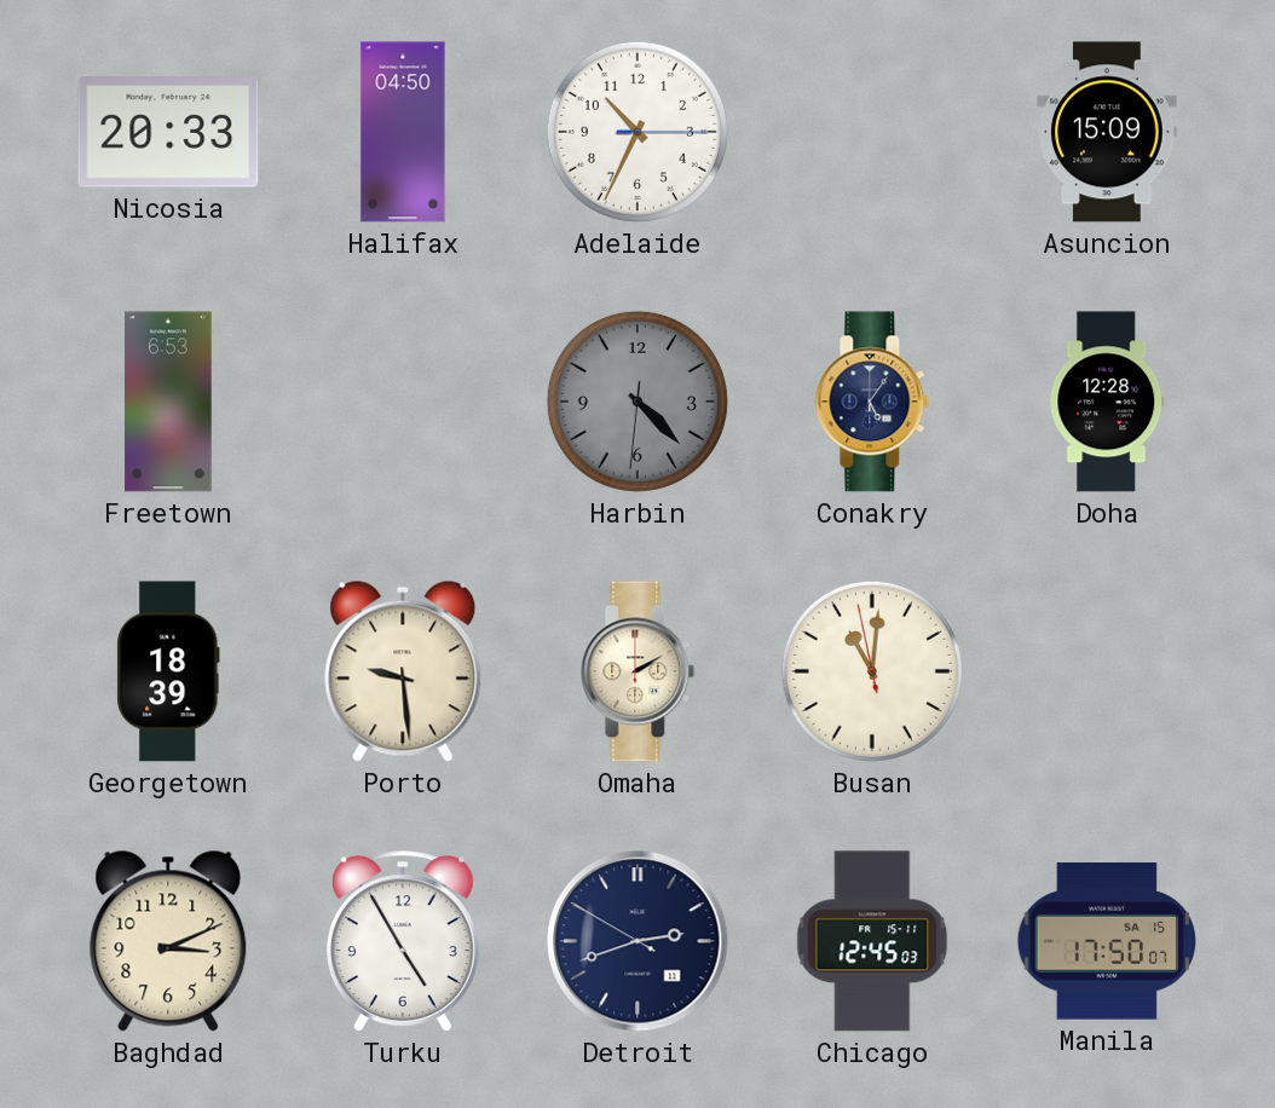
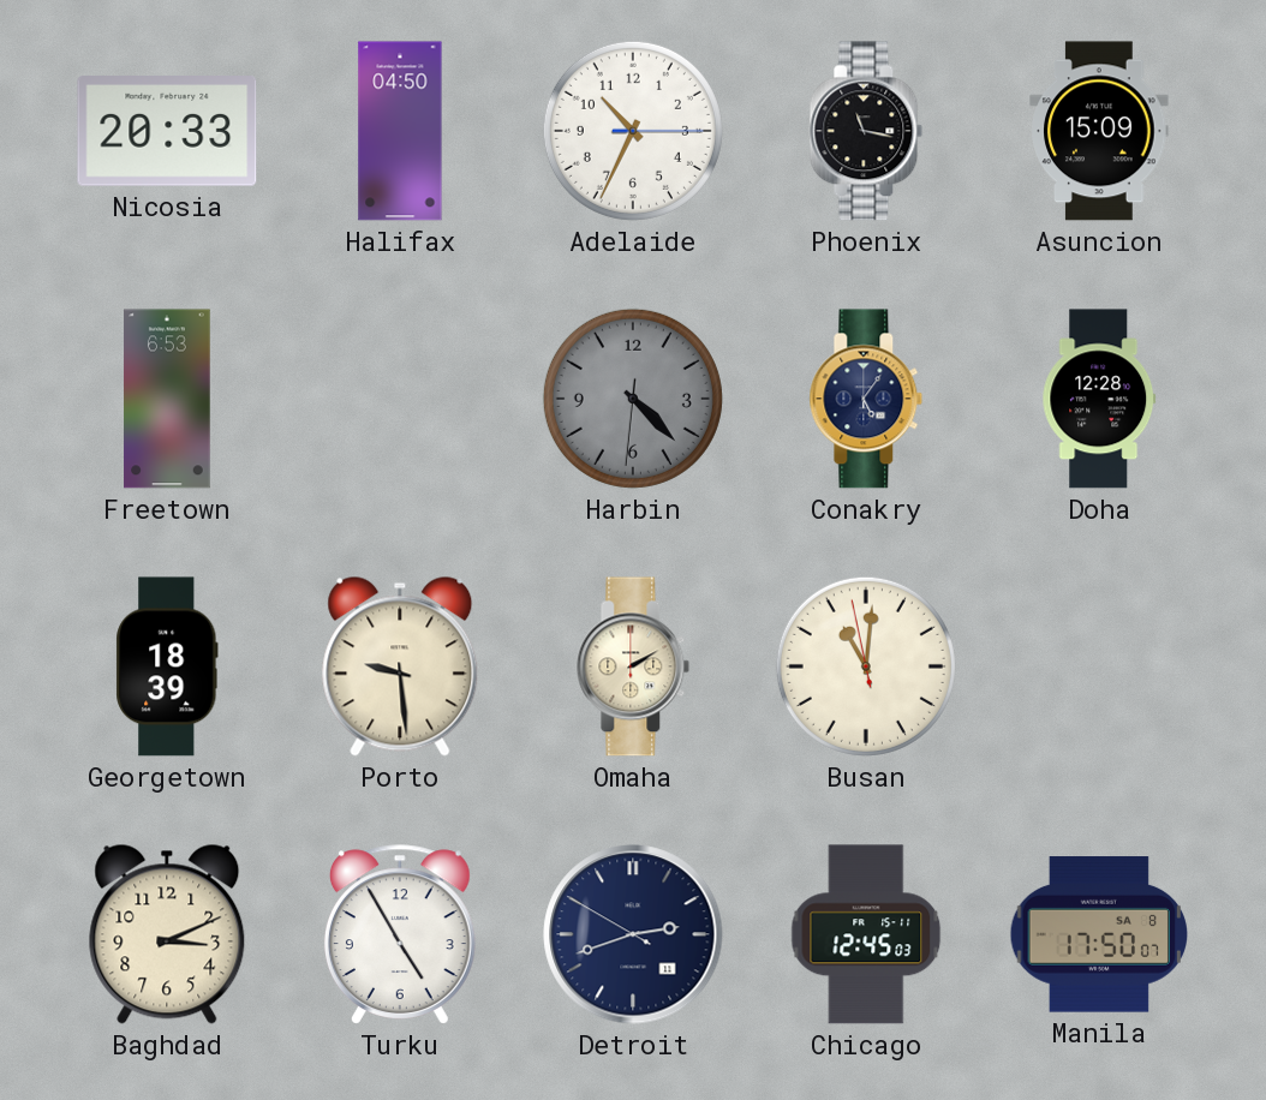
Phoenix: none -> 11:17
Manila date: SA 15 -> SA 8
